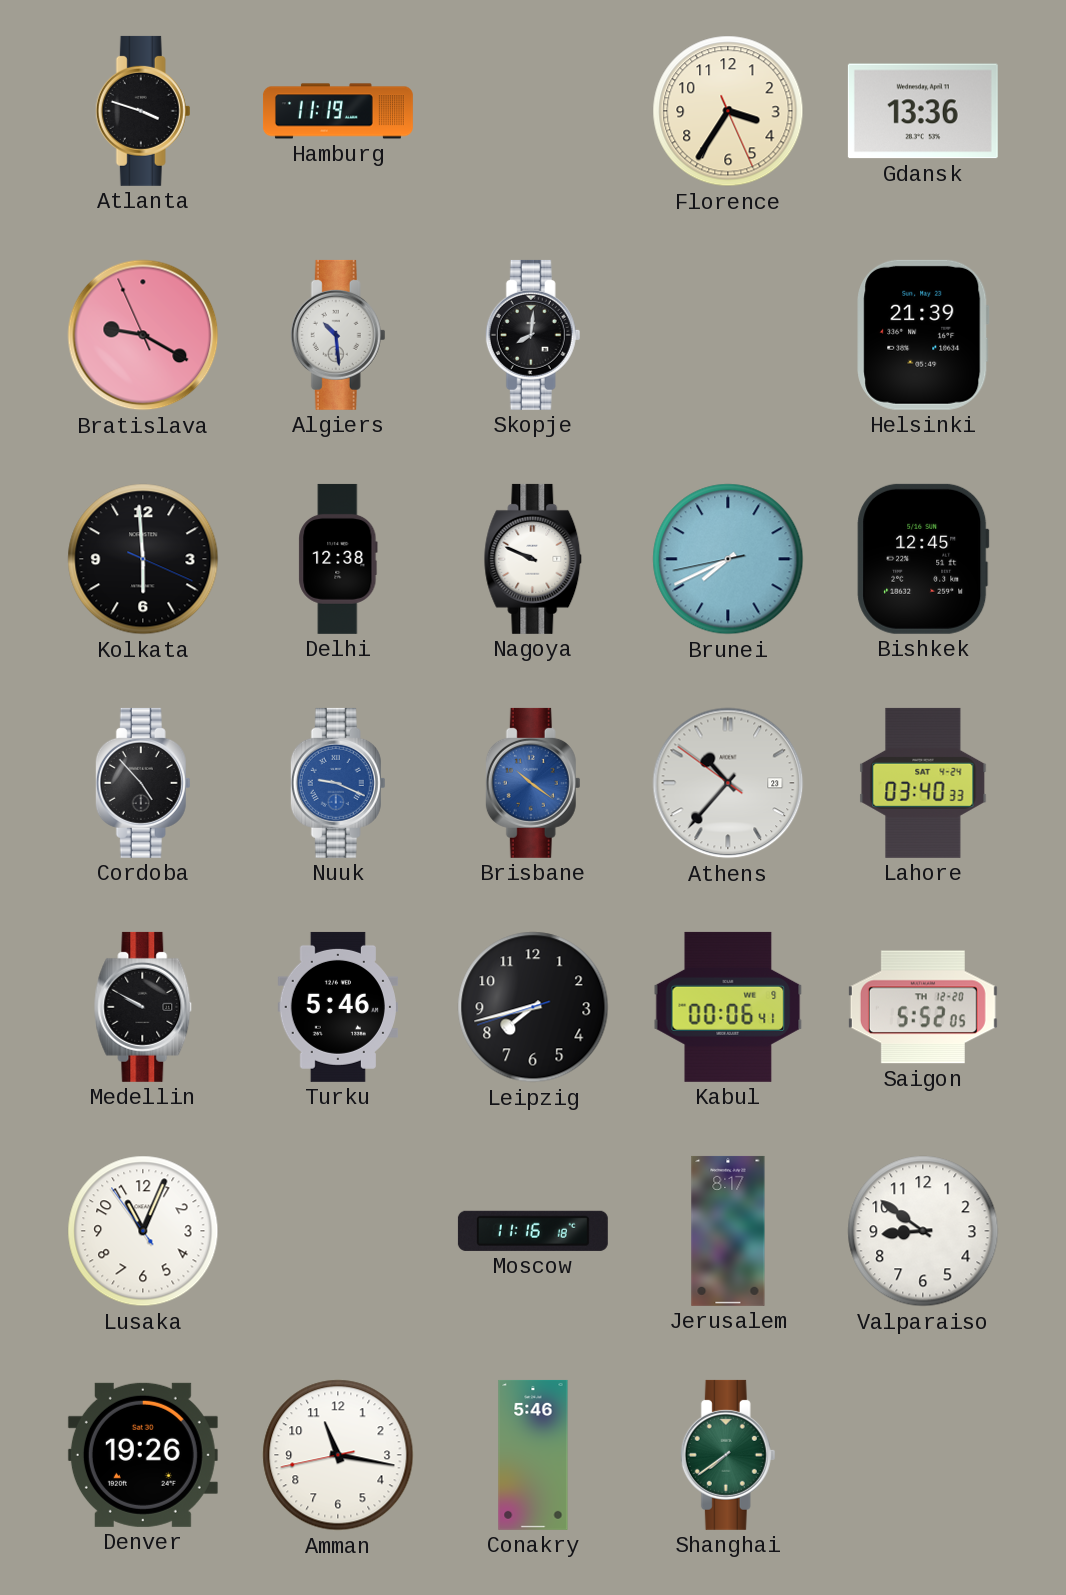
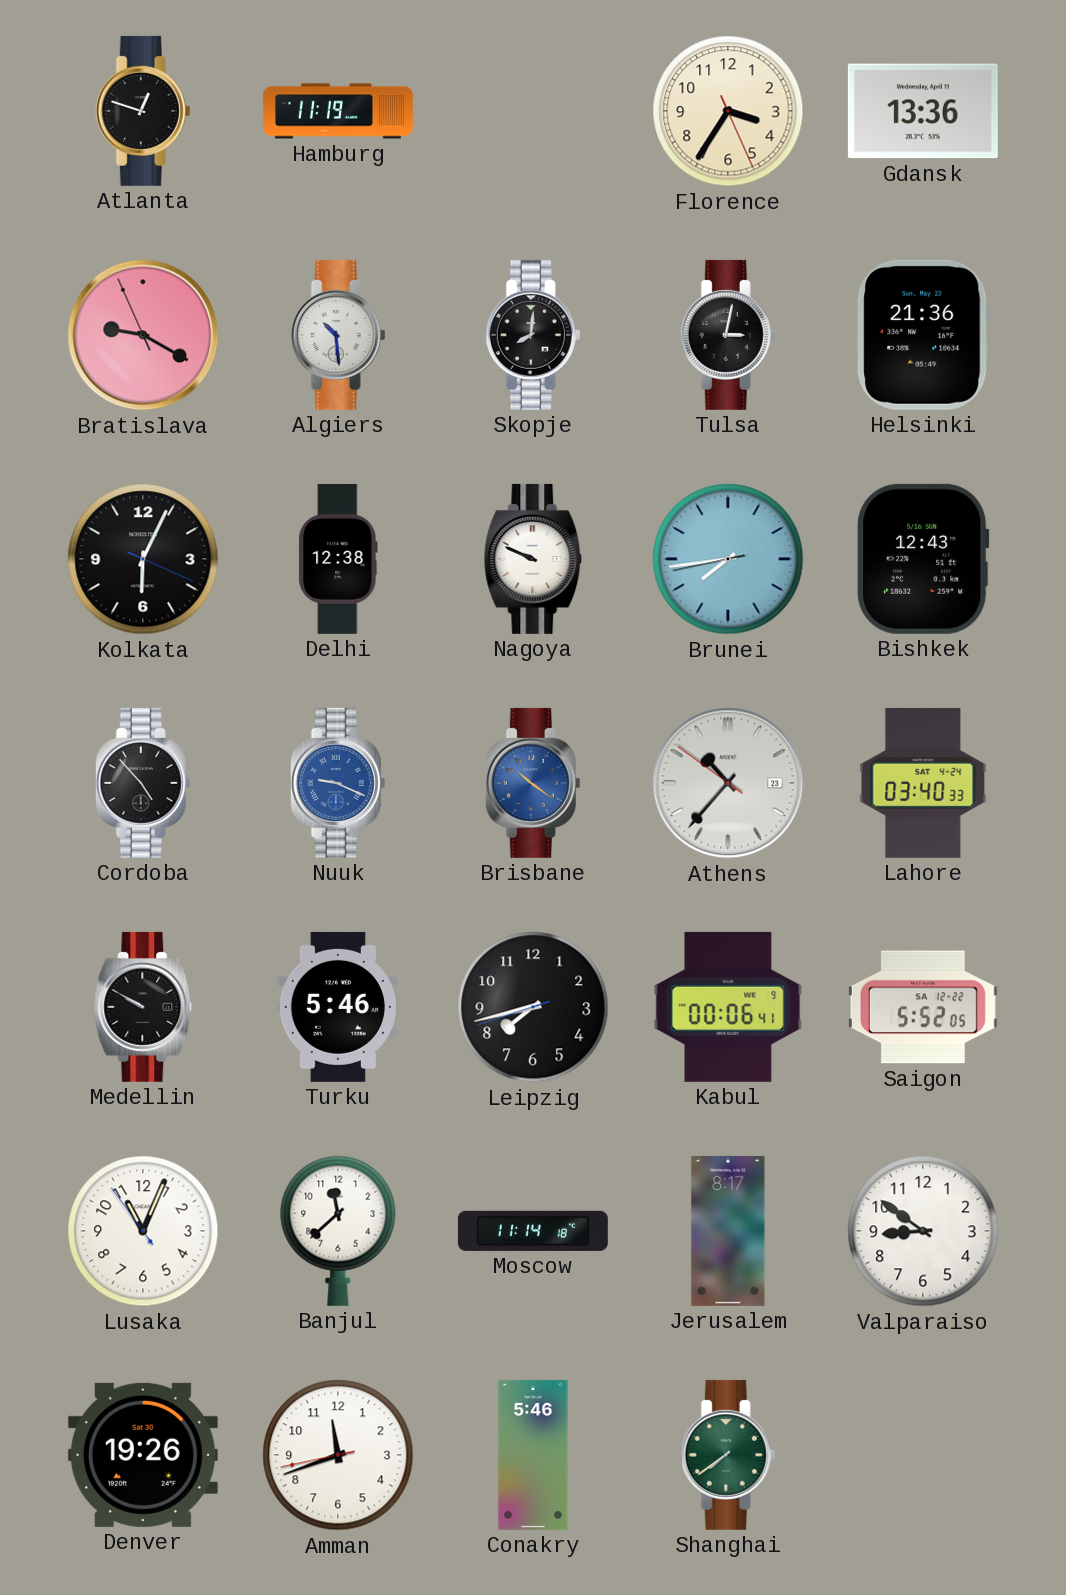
Atlanta: 3:48 -> 12:48
Tulsa: none -> 3:02
Helsinki: 21:39 -> 21:36
Kolkata: 5:59 -> 6:04
Brunei: 7:40 -> 7:43
Bishkek: 12:45 -> 12:43
Saigon date: TH 12-20 -> SA 12-22
Banjul: none -> 11:38
Moscow: 11:16 -> 11:14
Amman: 11:16 -> 11:41
